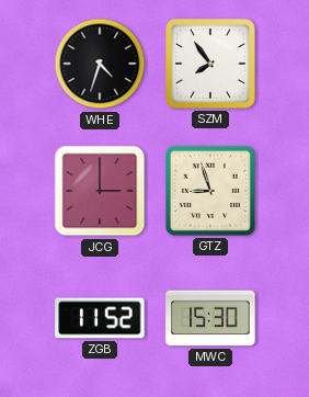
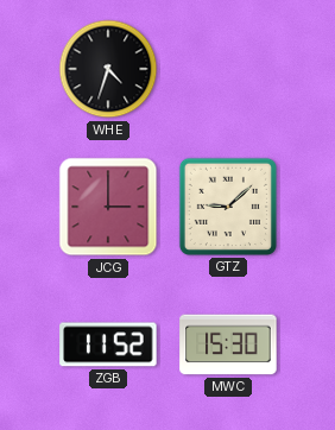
SZM: 7:54 -> none
GTZ: 8:57 -> 9:08
